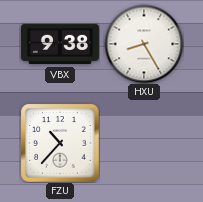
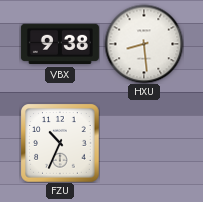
HXU: 8:25 -> 8:29
FZU: 10:37 -> 10:34
